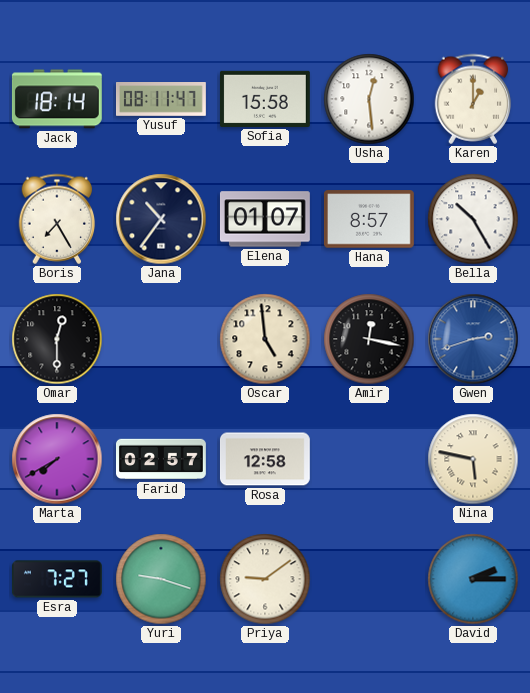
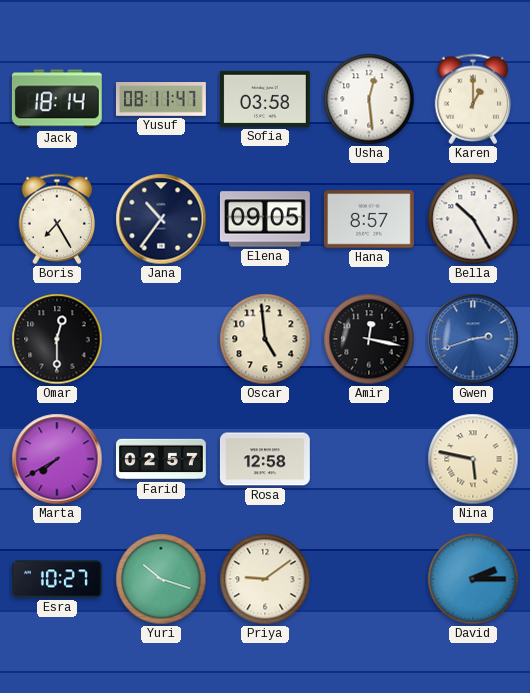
Sofia: 15:58 -> 03:58
Elena: 01:07 -> 09:05
Esra: 7:27 -> 10:27
Yuri: 9:18 -> 10:18
